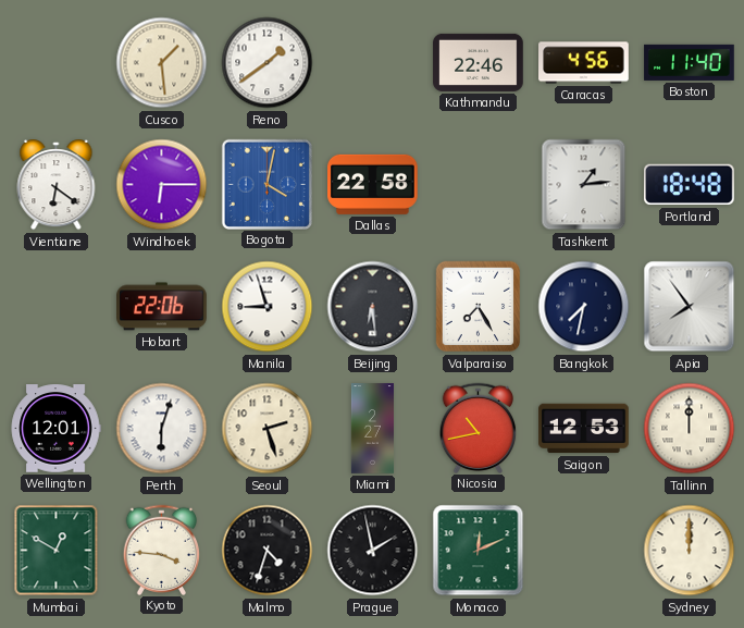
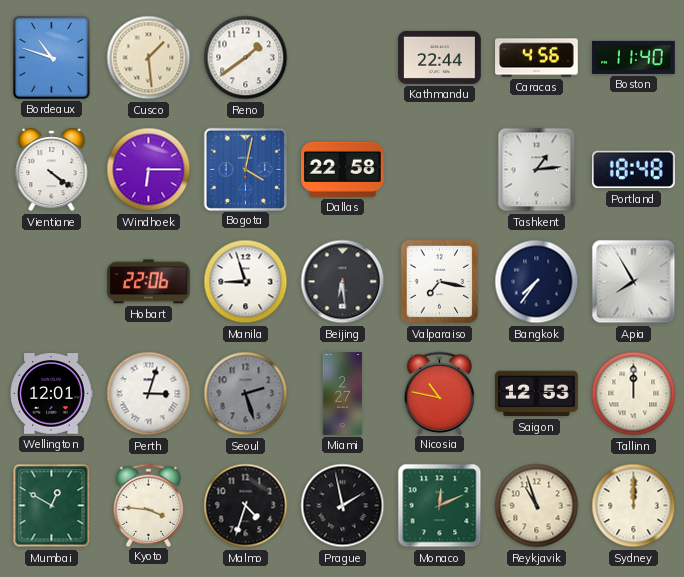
Bordeaux: none -> 10:48
Kathmandu: 22:46 -> 22:44
Vientiane: 6:21 -> 4:21
Valparaiso: 7:25 -> 7:17
Bangkok: 7:32 -> 7:36
Apia: 7:54 -> 7:55
Perth: 6:03 -> 3:03
Seoul dial: cream -> grey
Nicosia: 10:43 -> 10:47
Reykjavik: none -> 10:57
